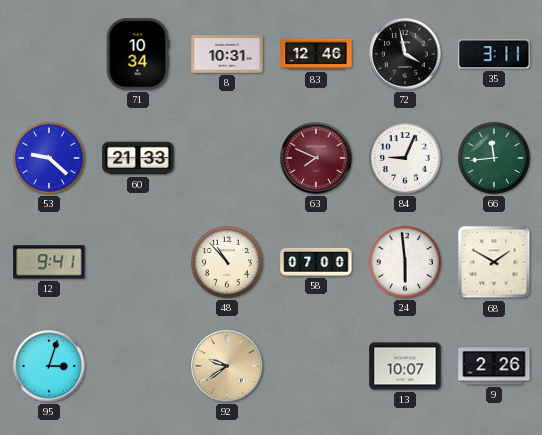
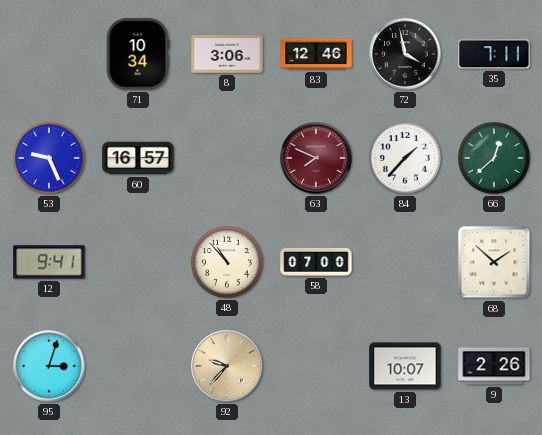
8: 10:31 -> 3:06
35: 3:11 -> 7:11
53: 9:22 -> 9:26
60: 21:33 -> 16:57
84: 9:04 -> 1:37
66: 11:44 -> 12:38
24: 5:59 -> none
68: 1:50 -> 1:52
92: 9:39 -> 9:37
